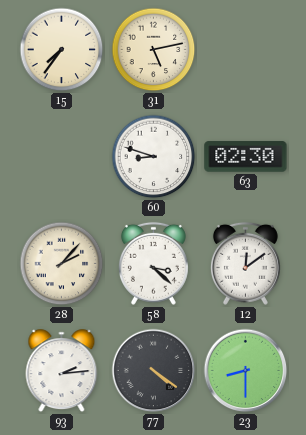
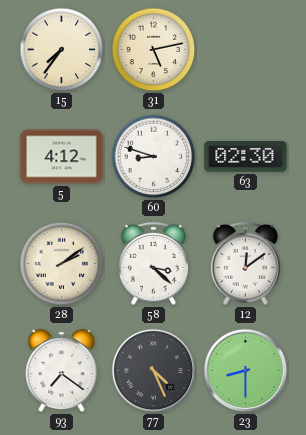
5: none -> 4:12
28: 2:07 -> 2:09
93: 2:14 -> 7:21
77: 4:21 -> 4:26
